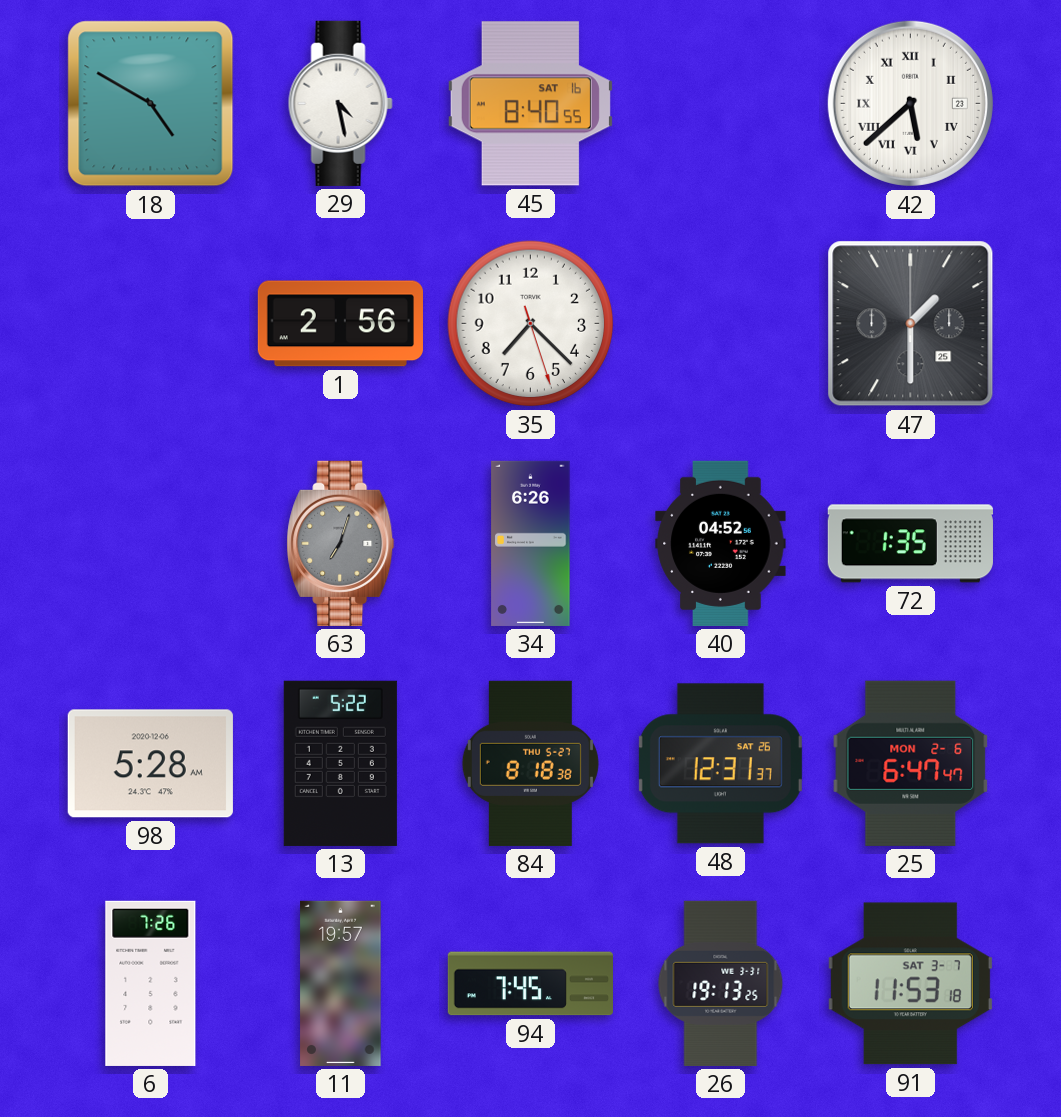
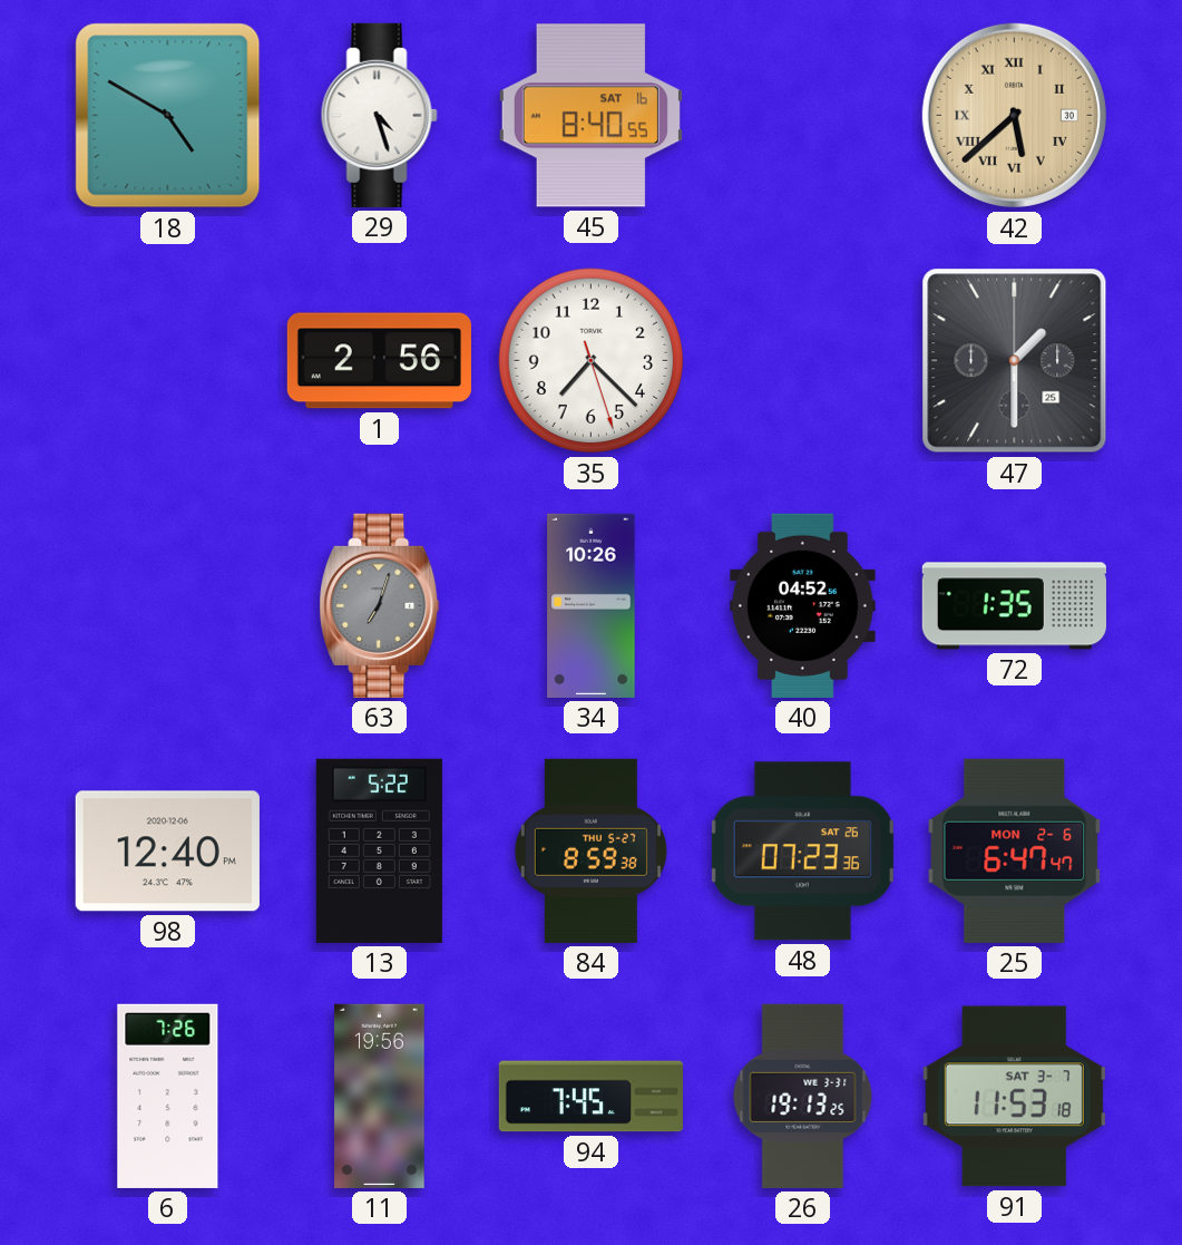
29: 4:28 -> 4:27
42 date: 23 -> 30
42 dial: white -> champagne
34: 6:26 -> 10:26
98: 5:28 -> 12:40
84: 8:18 -> 8:59
48: 12:31 -> 07:23
11: 19:57 -> 19:56
